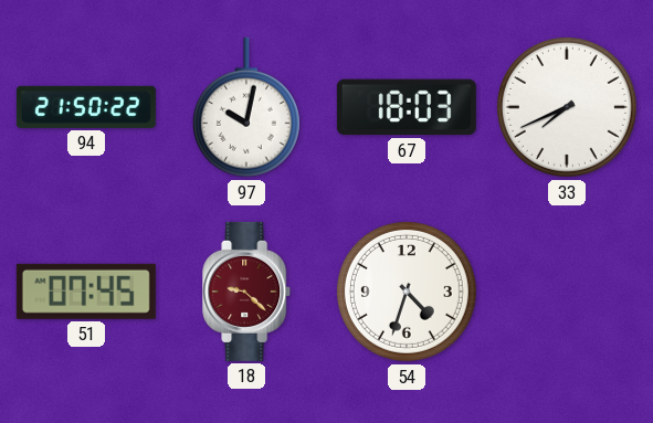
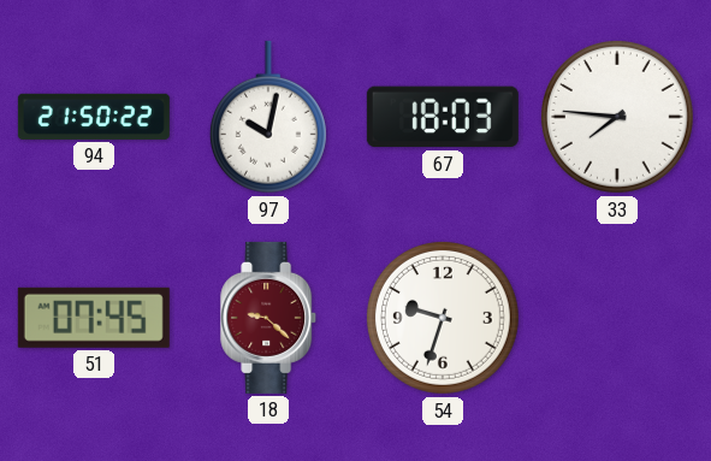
33: 7:41 -> 7:46
54: 4:33 -> 9:33
